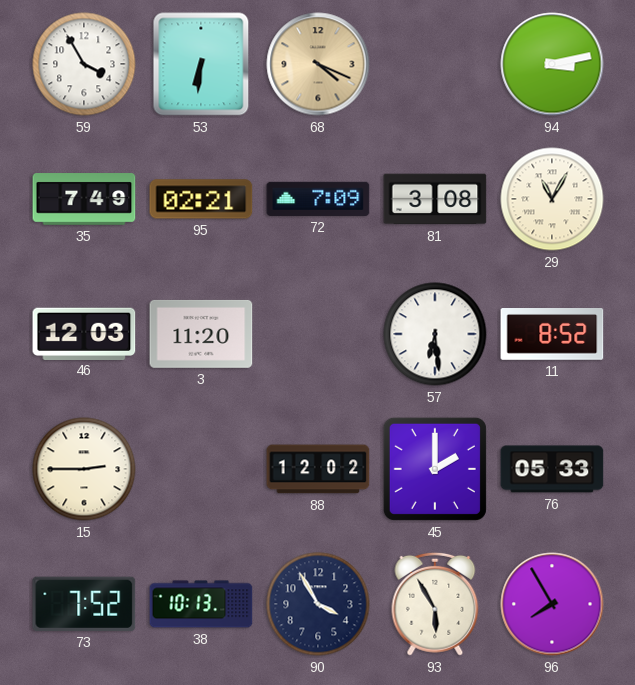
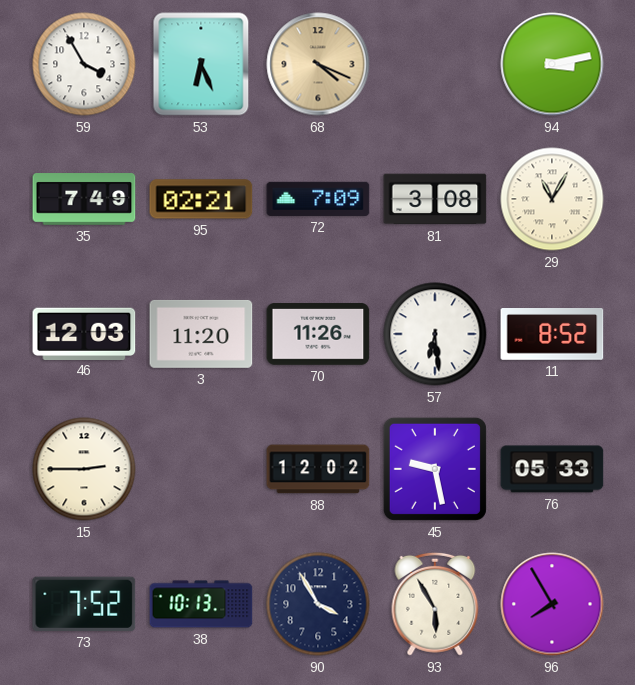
53: 6:31 -> 6:26
70: none -> 11:26
45: 2:00 -> 9:28
